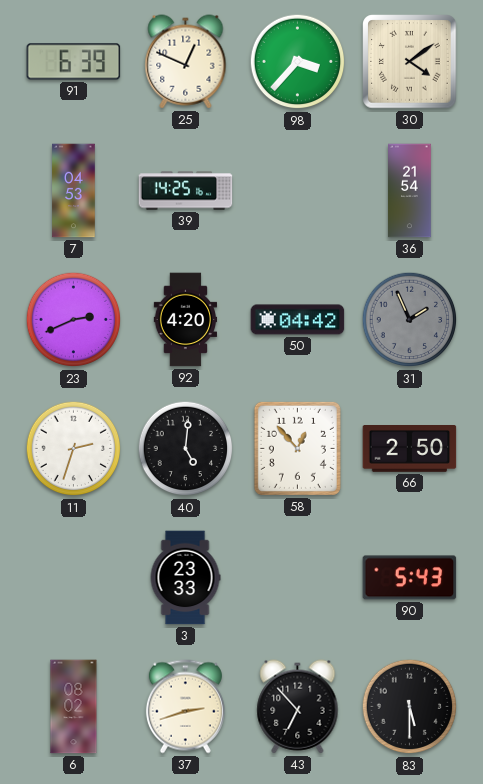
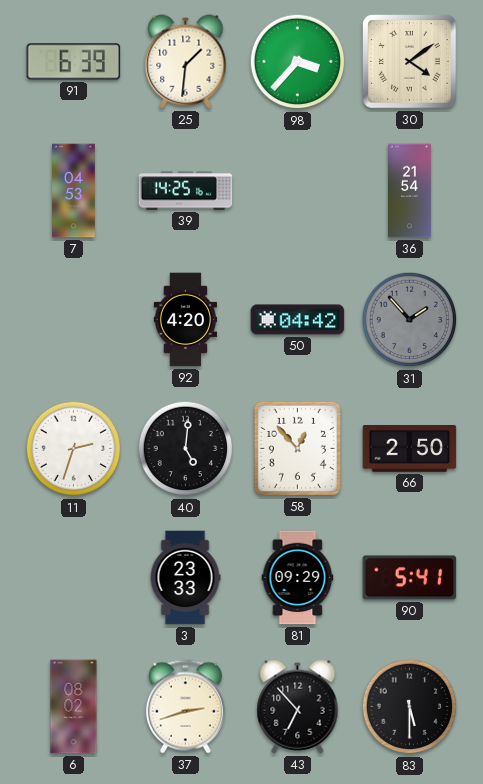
25: 12:49 -> 1:31
23: 2:41 -> none
31: 1:56 -> 1:53
81: none -> 09:29
90: 5:43 -> 5:41
